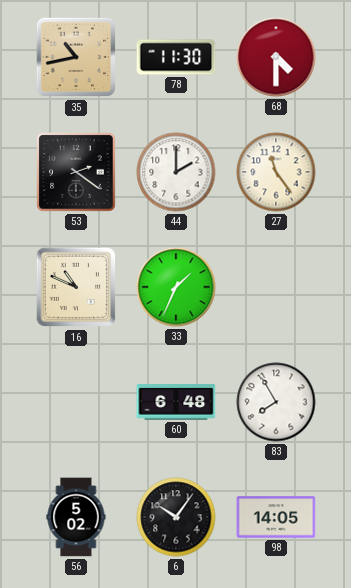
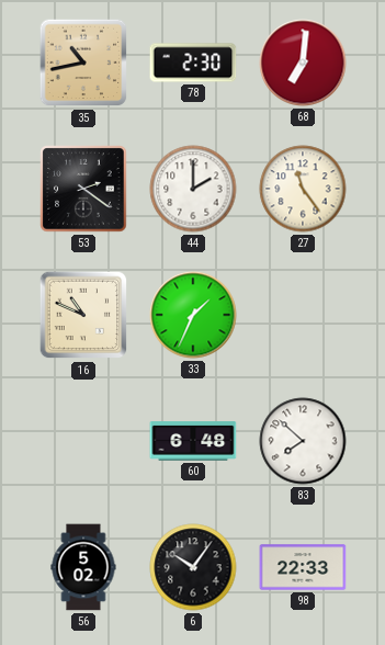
78: 11:30 -> 2:30
68: 4:30 -> 7:01
83: 7:55 -> 7:52
98: 14:05 -> 22:33
